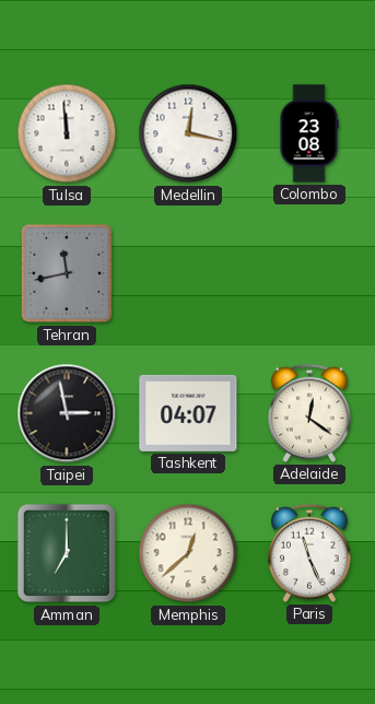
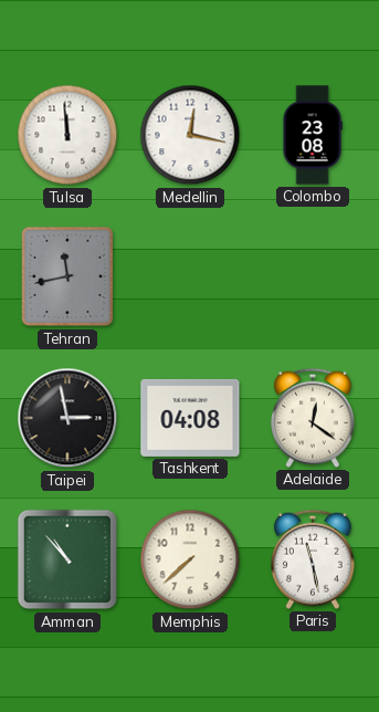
Tashkent: 04:07 -> 04:08
Amman: 7:00 -> 10:53
Memphis: 12:38 -> 7:38
Paris: 11:26 -> 11:28
